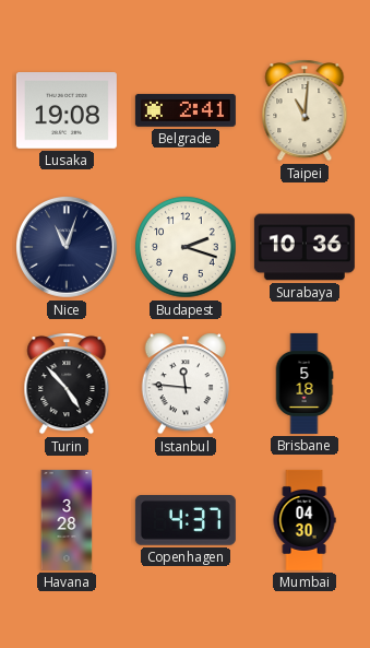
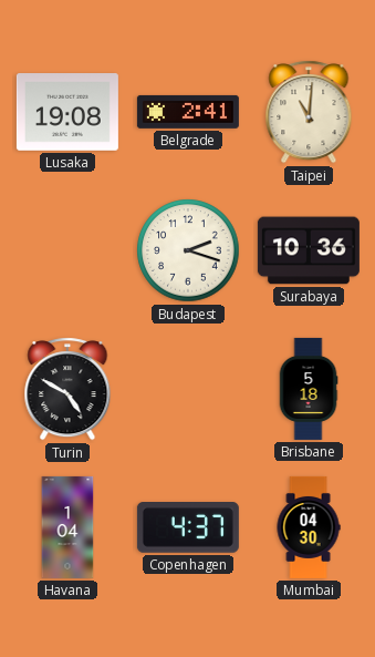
Nice: 11:03 -> none
Turin: 4:53 -> 4:50
Istanbul: 11:46 -> none
Havana: 3:28 -> 1:04
